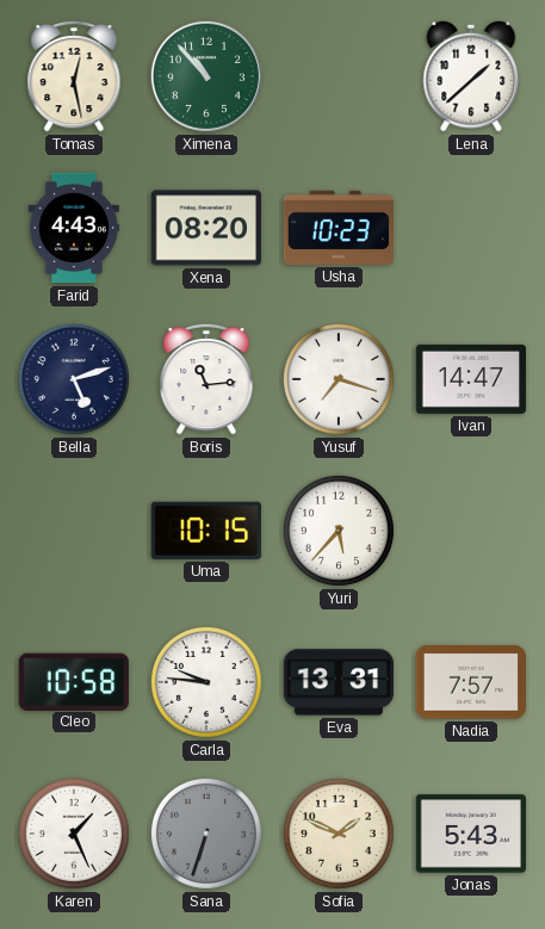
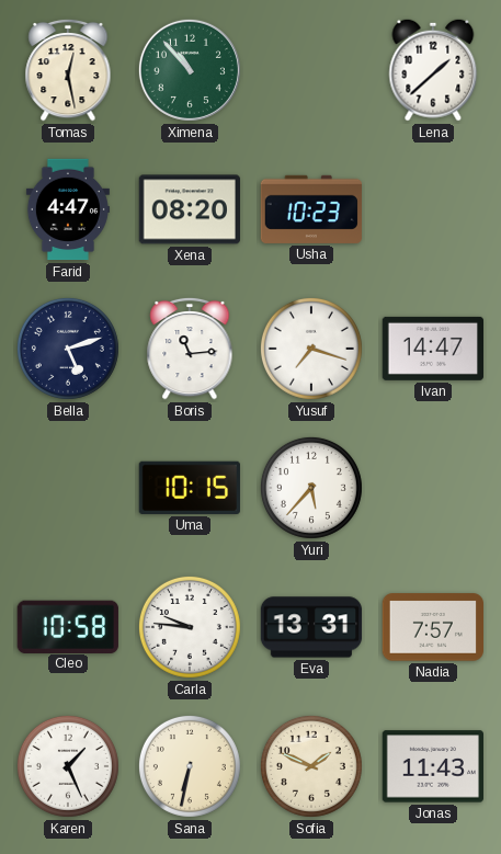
Farid: 4:43 -> 4:47
Sana: 6:33 -> 6:32
Sana dial: grey -> cream
Jonas: 5:43 -> 11:43
